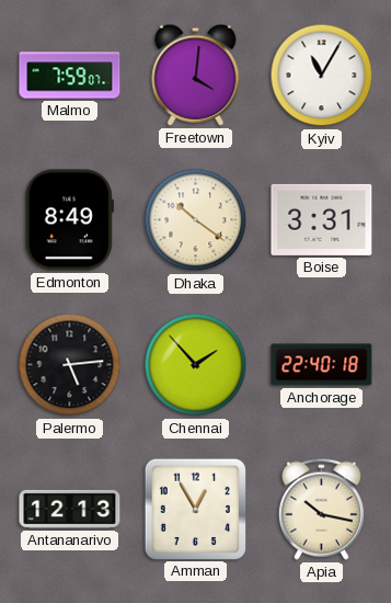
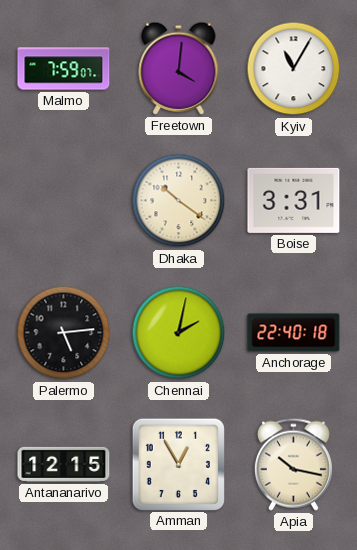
Edmonton: 8:49 -> none
Chennai: 1:53 -> 2:02
Antananarivo: 12:13 -> 12:15
